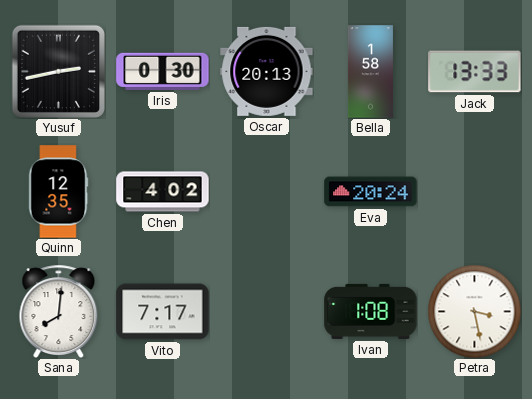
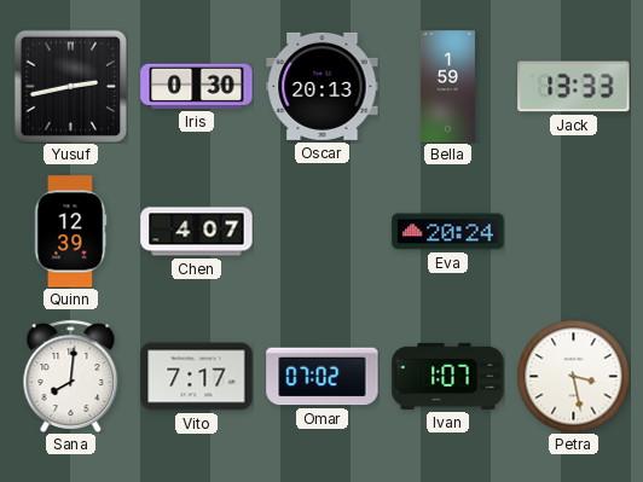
Bella: 1:58 -> 1:59
Quinn: 12:35 -> 12:39
Chen: 4:02 -> 4:07
Omar: none -> 07:02
Ivan: 1:08 -> 1:07
